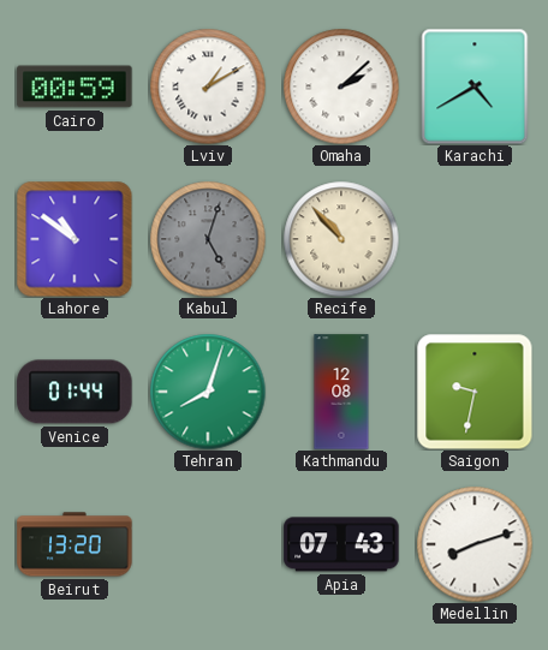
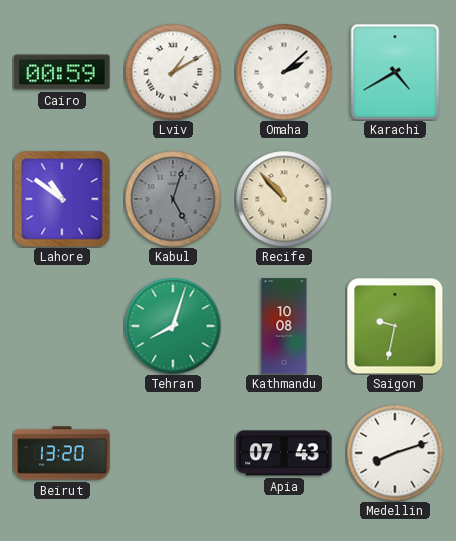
Venice: 01:44 -> none
Kathmandu: 12:08 -> 10:08
